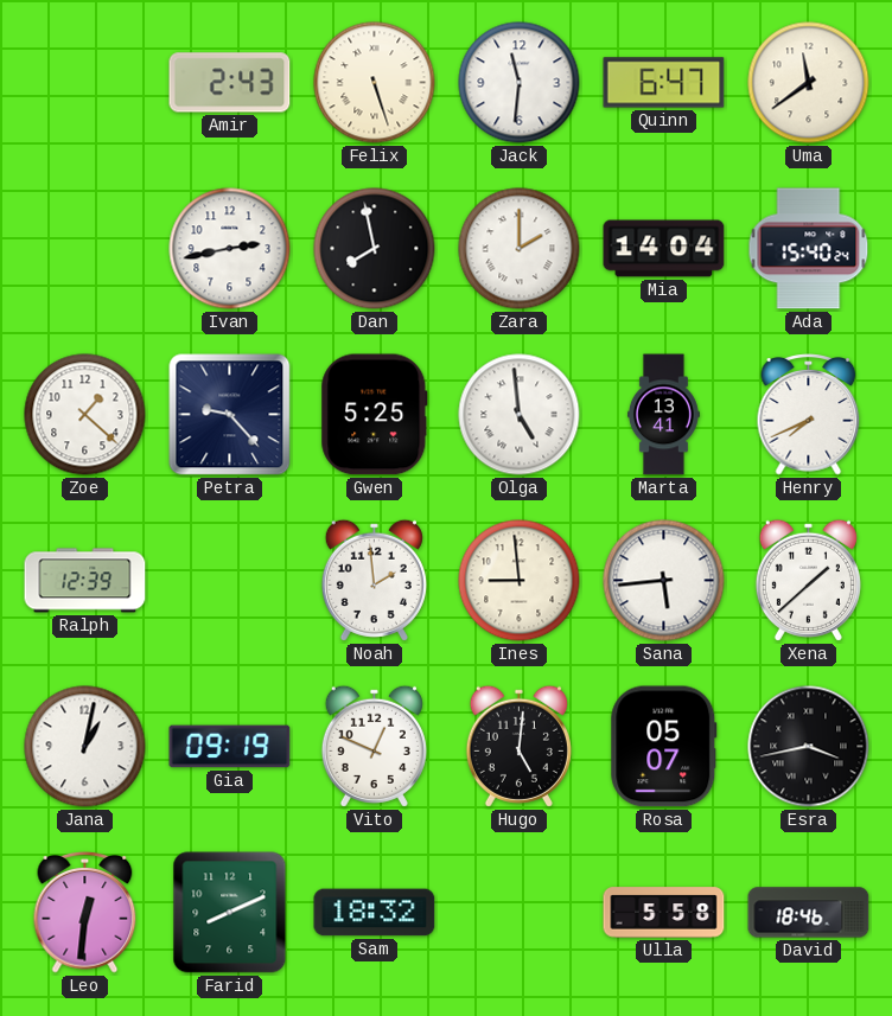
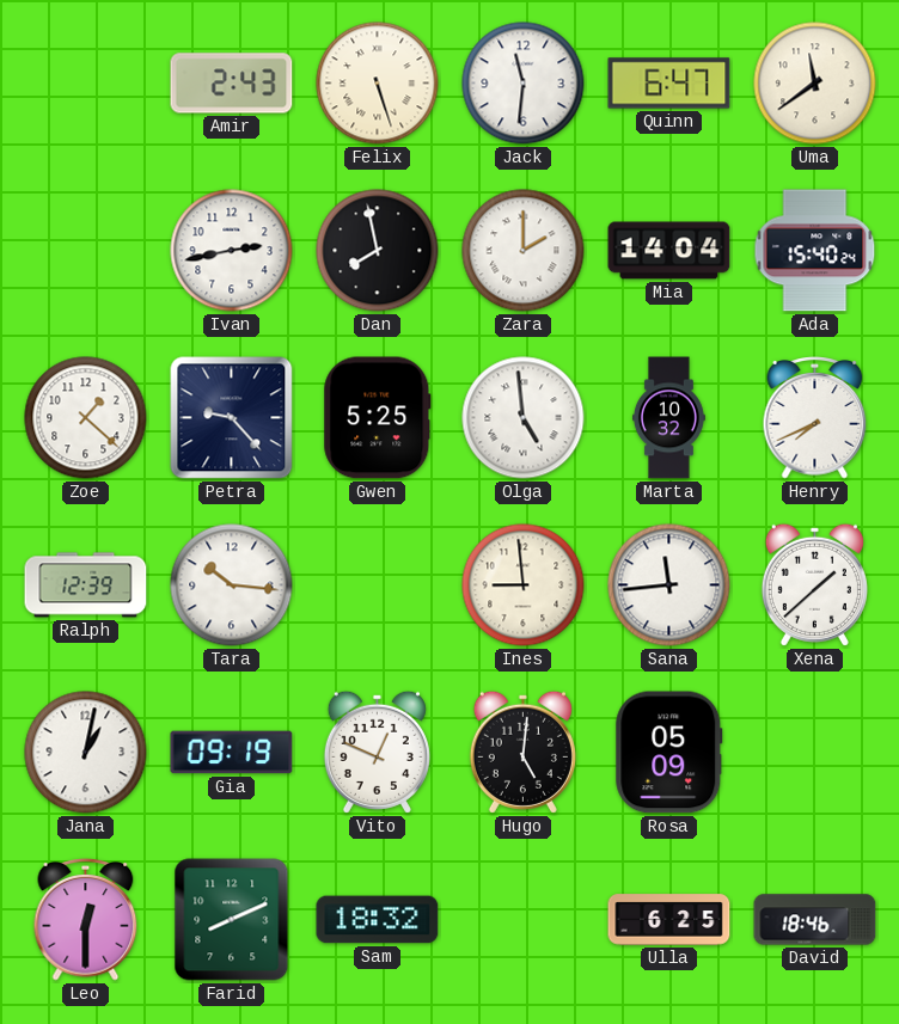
Marta: 13:41 -> 10:32
Tara: none -> 10:16
Noah: 1:59 -> none
Sana: 5:44 -> 11:44
Rosa: 05:07 -> 05:09
Esra: 3:43 -> none
Leo: 12:31 -> 12:30
Ulla: 5:58 -> 6:25
